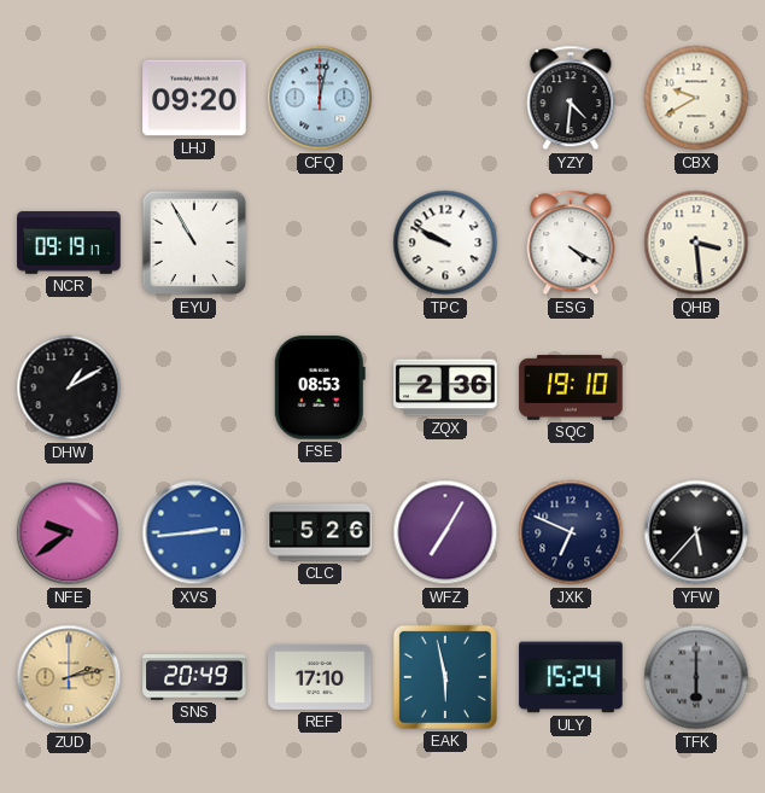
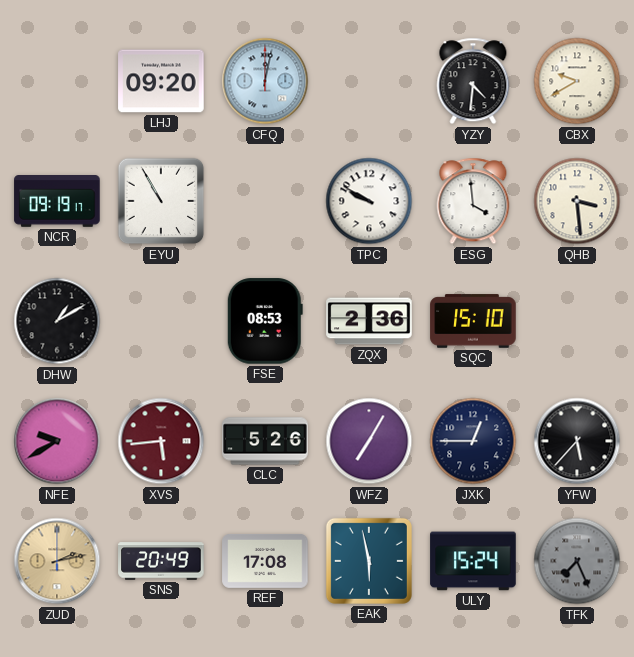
ESG: 4:20 -> 3:59
SQC: 19:10 -> 15:10
NFE: 9:39 -> 9:40
XVS: 2:44 -> 5:44
XVS dial: blue -> burgundy
JXK: 6:49 -> 12:45
REF: 17:10 -> 17:08
TFK: 6:00 -> 7:26
